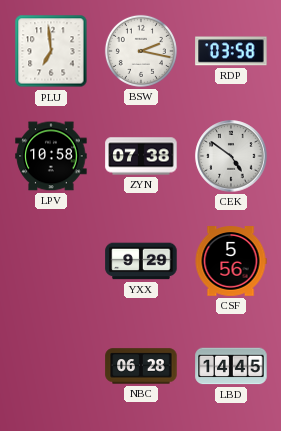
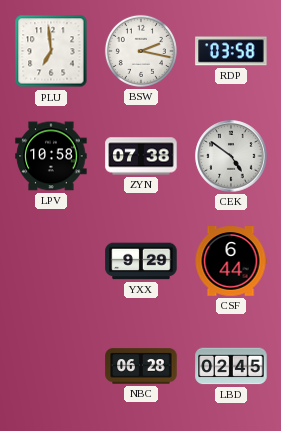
CSF: 5:56 -> 6:44
LBD: 14:45 -> 02:45
